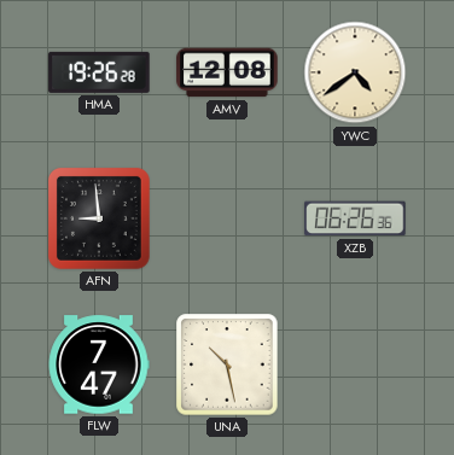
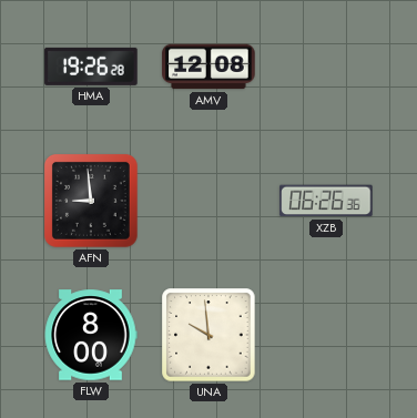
YWC: 4:39 -> none
FLW: 7:47 -> 8:00
UNA: 10:28 -> 9:59
